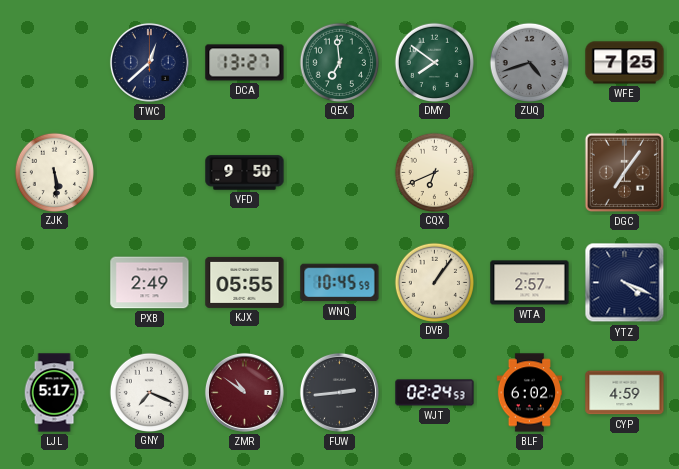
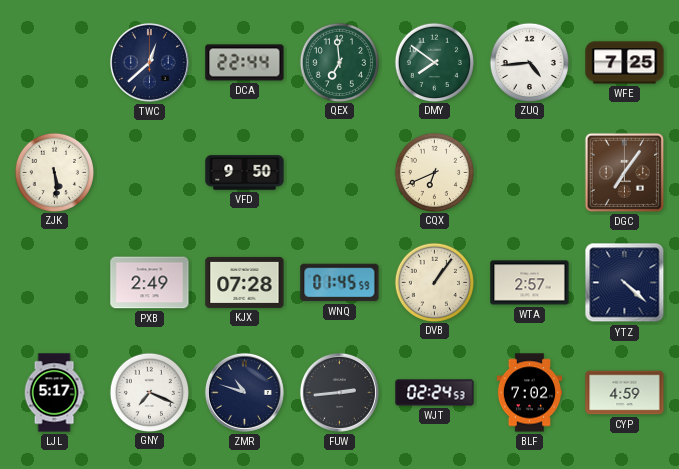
DCA: 13:27 -> 22:44
ZUQ: 4:42 -> 4:44
ZUQ dial: grey -> white
KJX: 05:55 -> 07:28
WNQ: 10:45 -> 01:45
YTZ: 4:19 -> 4:22
ZMR: 10:51 -> 10:48
ZMR dial: burgundy -> navy
BLF: 6:02 -> 7:02
